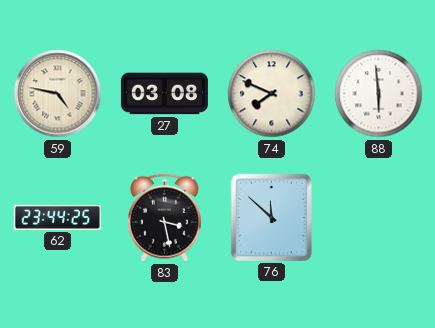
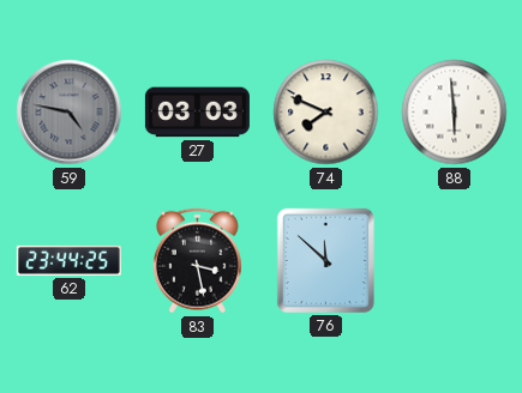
59 dial: cream -> grey
27: 03:08 -> 03:03
